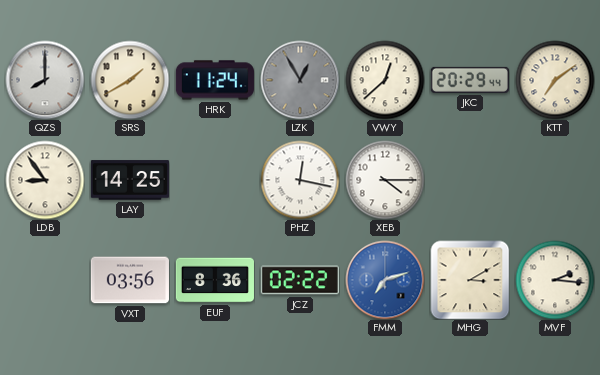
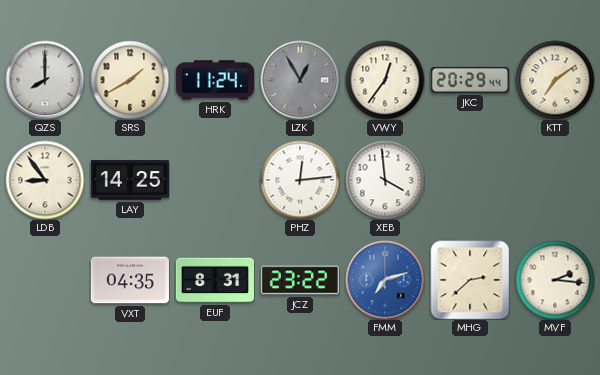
VWY: 12:38 -> 12:36
PHZ: 12:17 -> 12:14
XEB: 4:15 -> 3:59
VXT: 03:56 -> 04:35
EUF: 8:36 -> 8:31
JCZ: 02:22 -> 23:22
MHG: 3:10 -> 2:38
